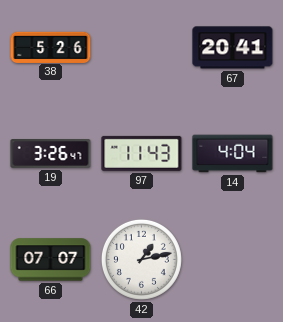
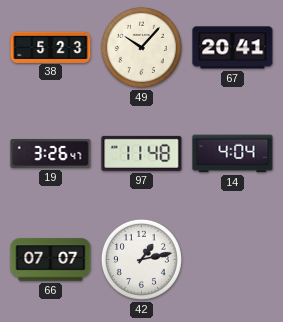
38: 5:26 -> 5:23
49: none -> 10:07
97: 11:43 -> 11:48
